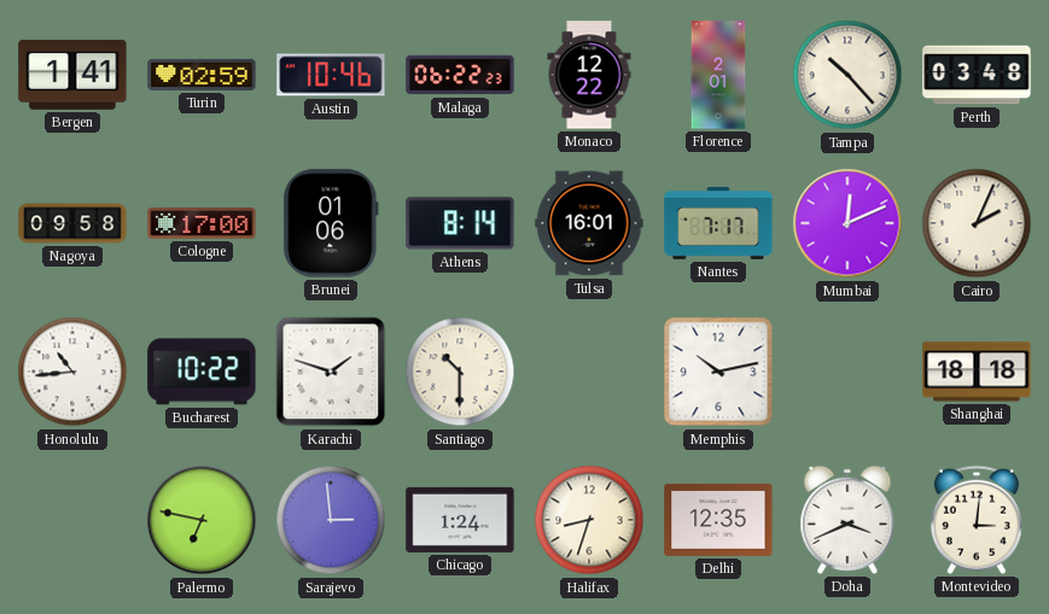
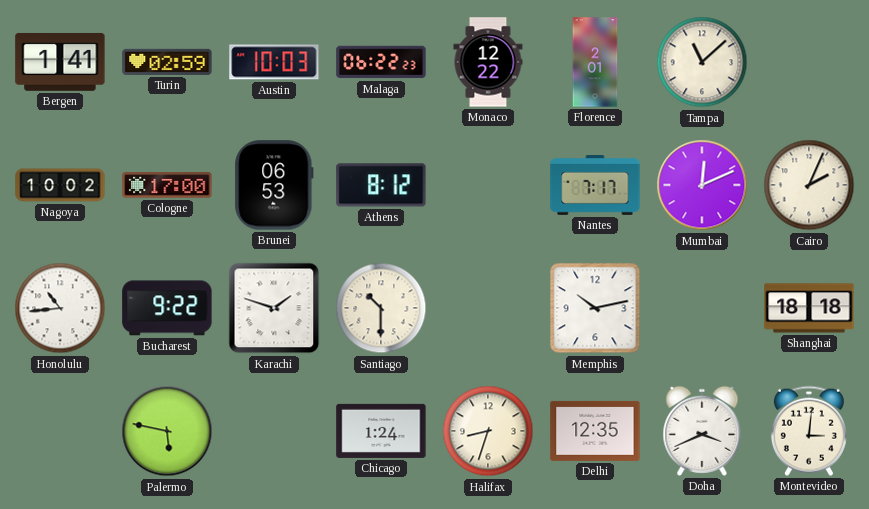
Austin: 10:46 -> 10:03
Tampa: 10:23 -> 11:08
Perth: 03:48 -> none
Nagoya: 09:58 -> 10:02
Brunei: 01:06 -> 06:53
Athens: 8:14 -> 8:12
Tulsa: 16:01 -> none
Bucharest: 10:22 -> 9:22
Palermo: 6:47 -> 5:47
Sarajevo: 2:59 -> none
